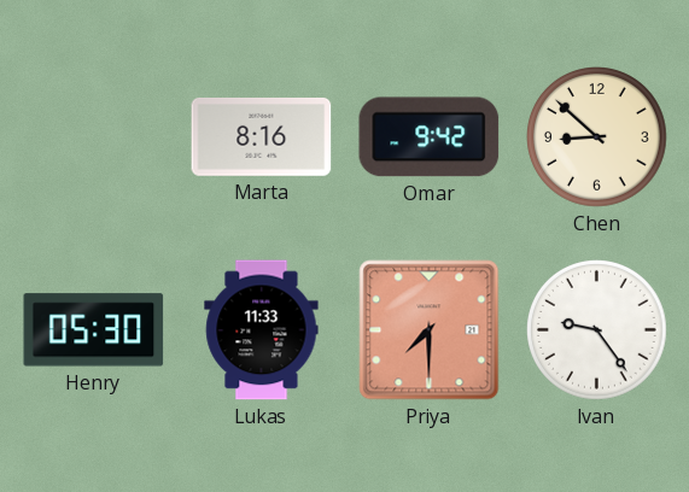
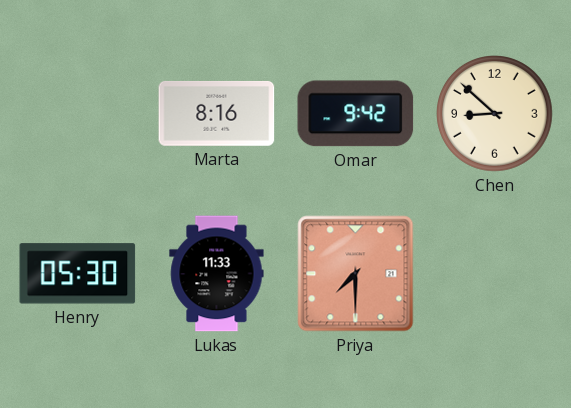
Ivan: 9:24 -> none
